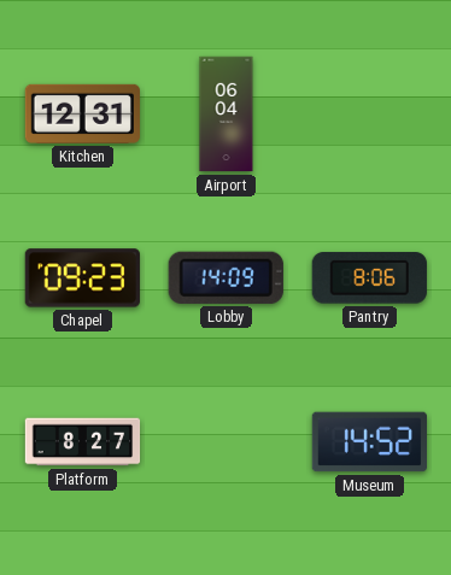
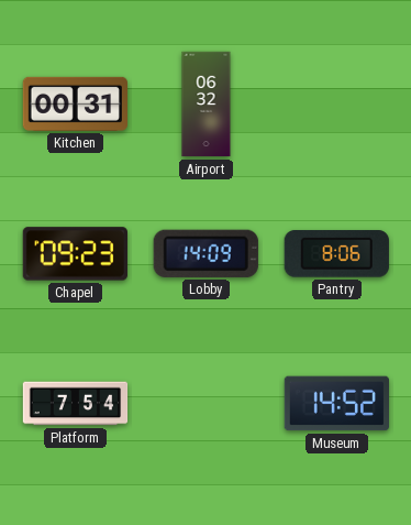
Kitchen: 12:31 -> 00:31
Airport: 06:04 -> 06:32
Platform: 8:27 -> 7:54
